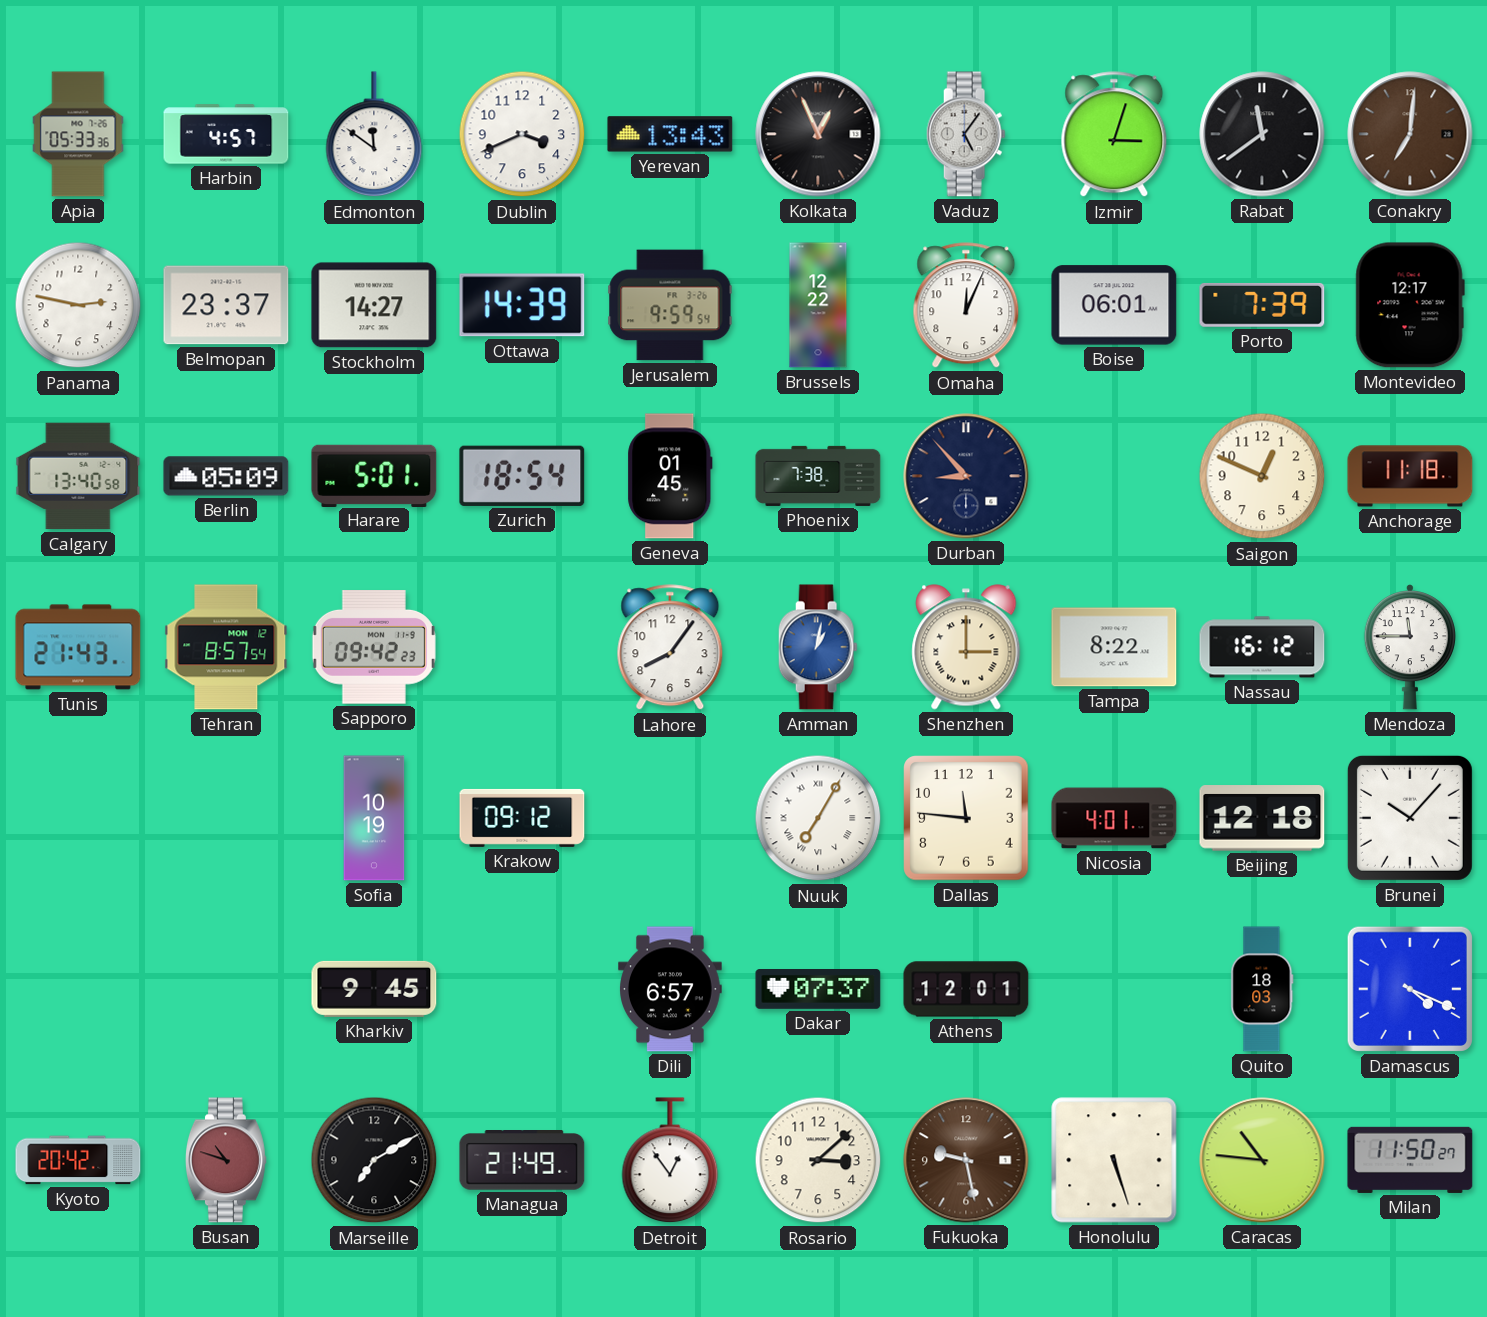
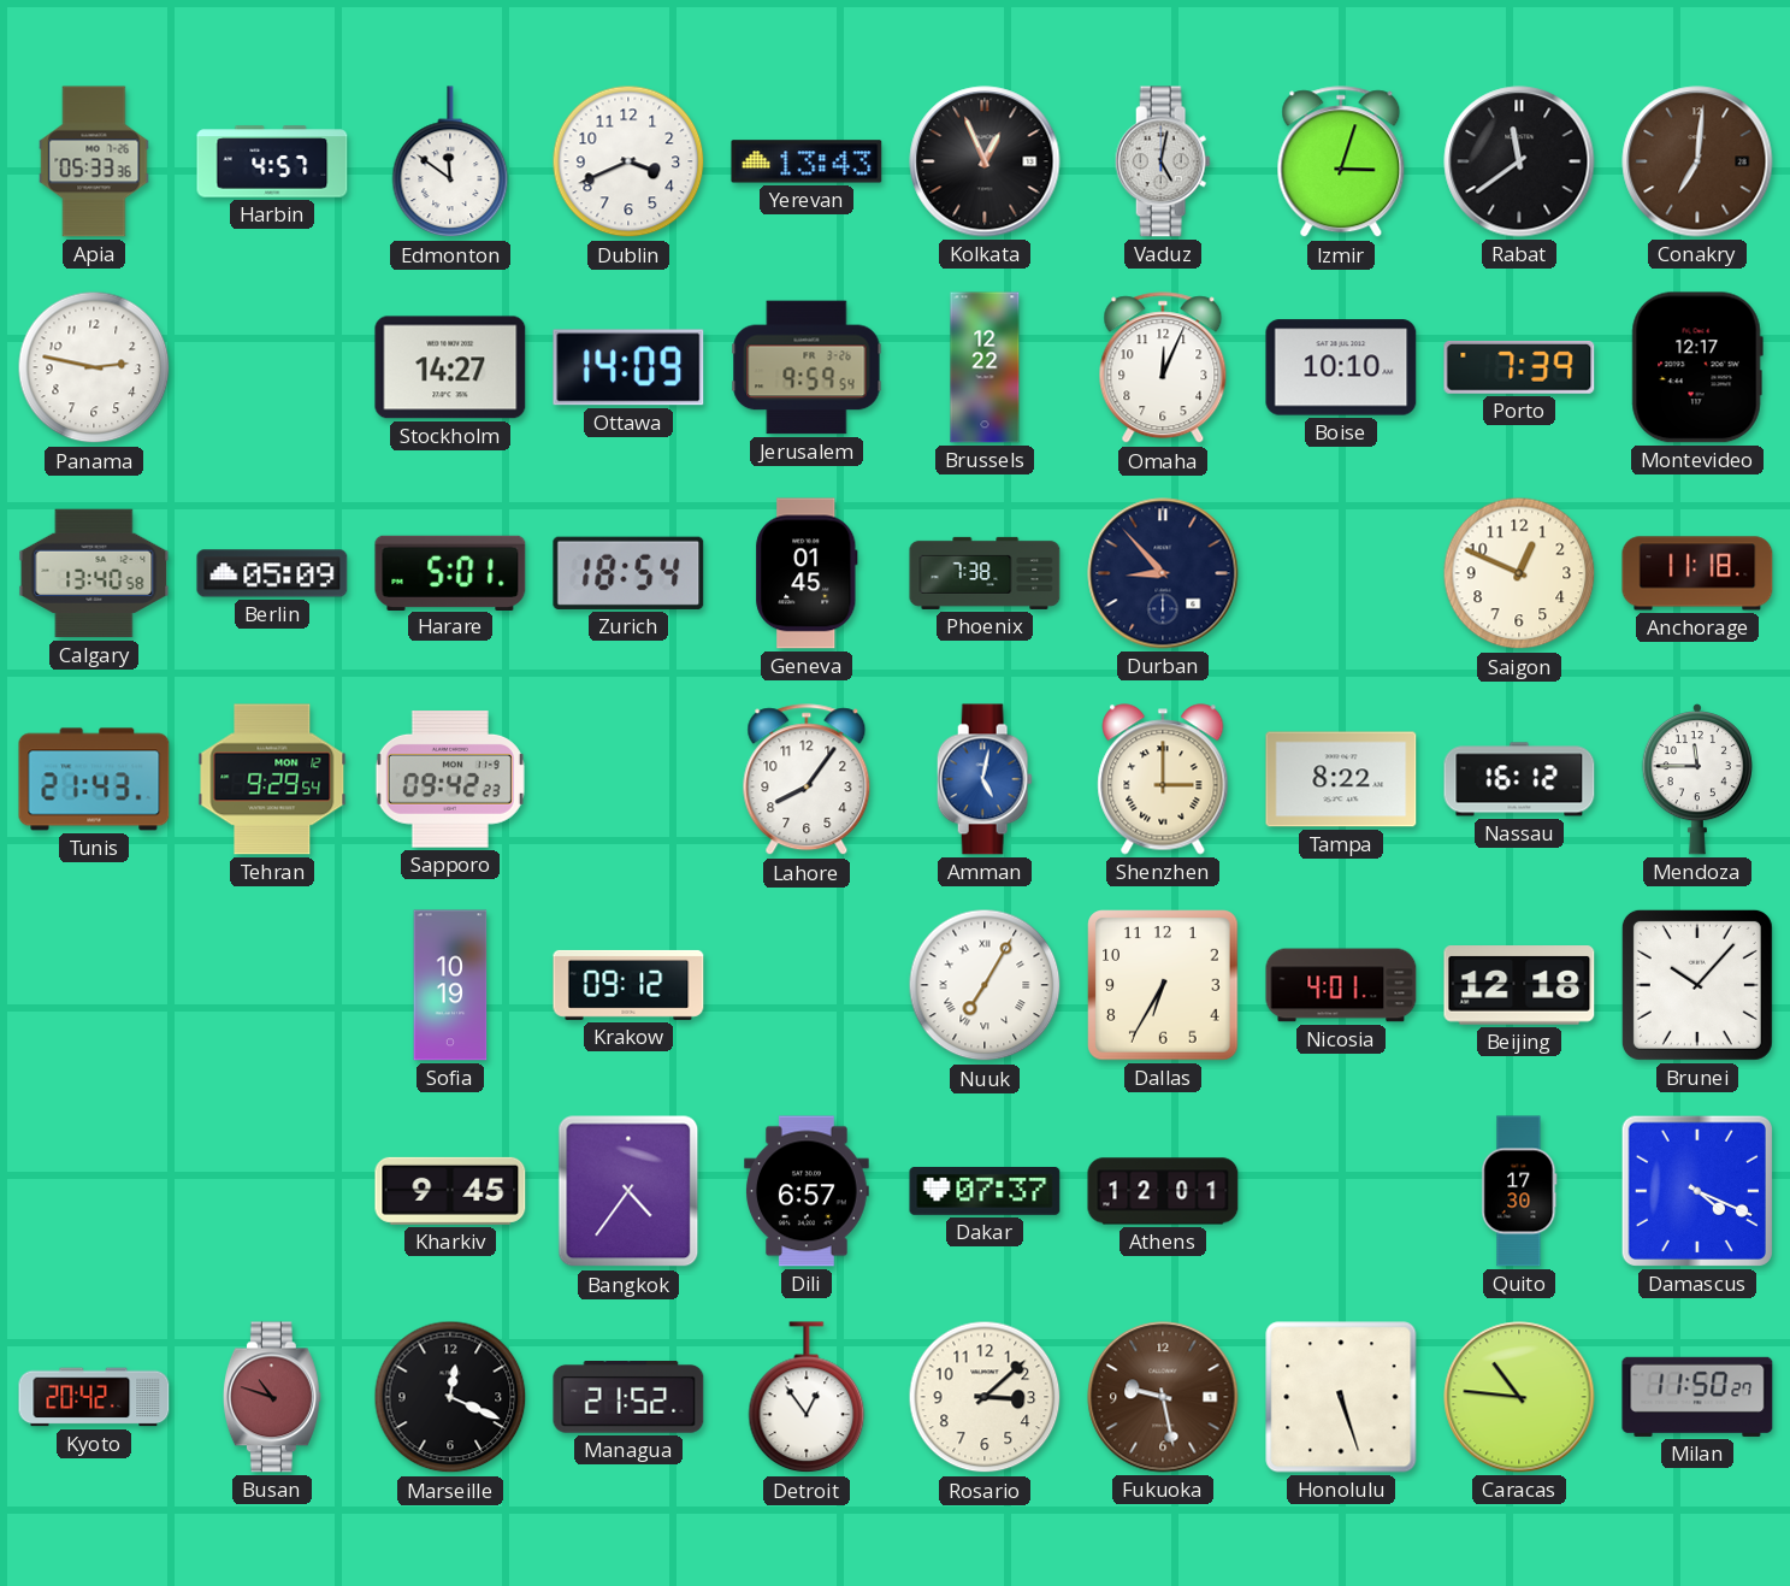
Vaduz: 5:06 -> 5:02
Belmopan: 23:37 -> none
Ottawa: 14:39 -> 14:09
Boise: 06:01 -> 10:10
Tehran: 8:57 -> 9:29
Amman: 1:02 -> 5:02
Dallas: 11:46 -> 6:35
Bangkok: none -> 4:36
Quito: 18:03 -> 17:30
Marseille: 7:10 -> 12:19
Managua: 21:49 -> 21:52
